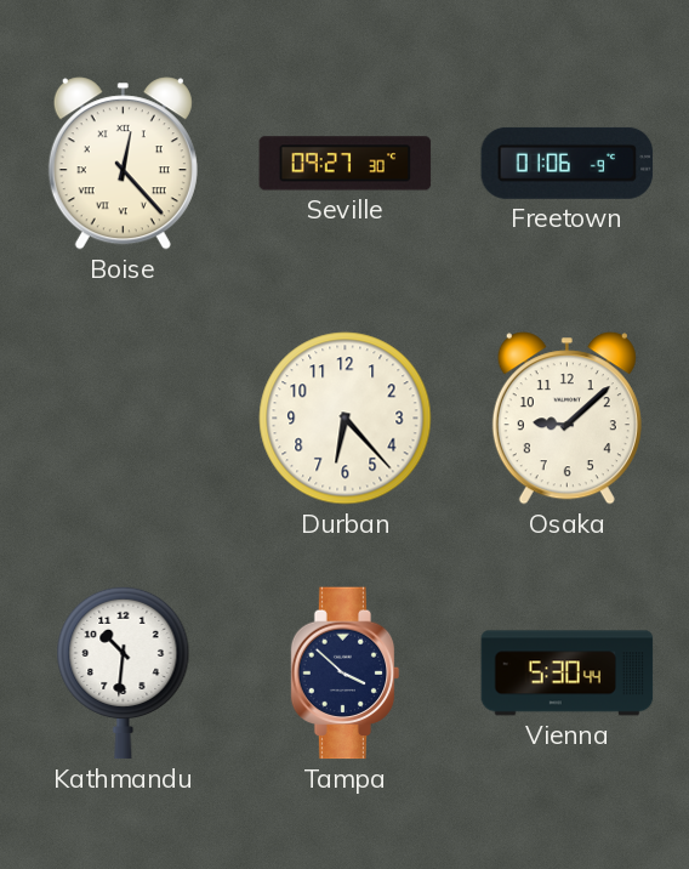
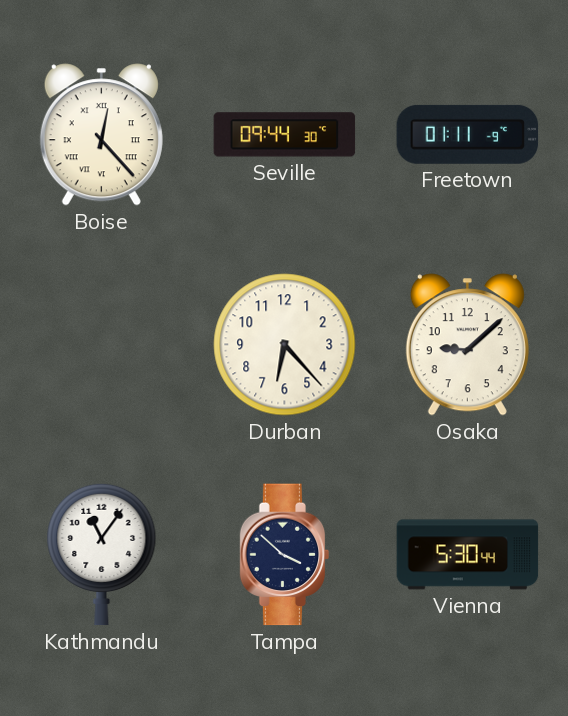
Seville: 09:27 -> 09:44
Freetown: 01:06 -> 01:11
Kathmandu: 10:31 -> 11:06
